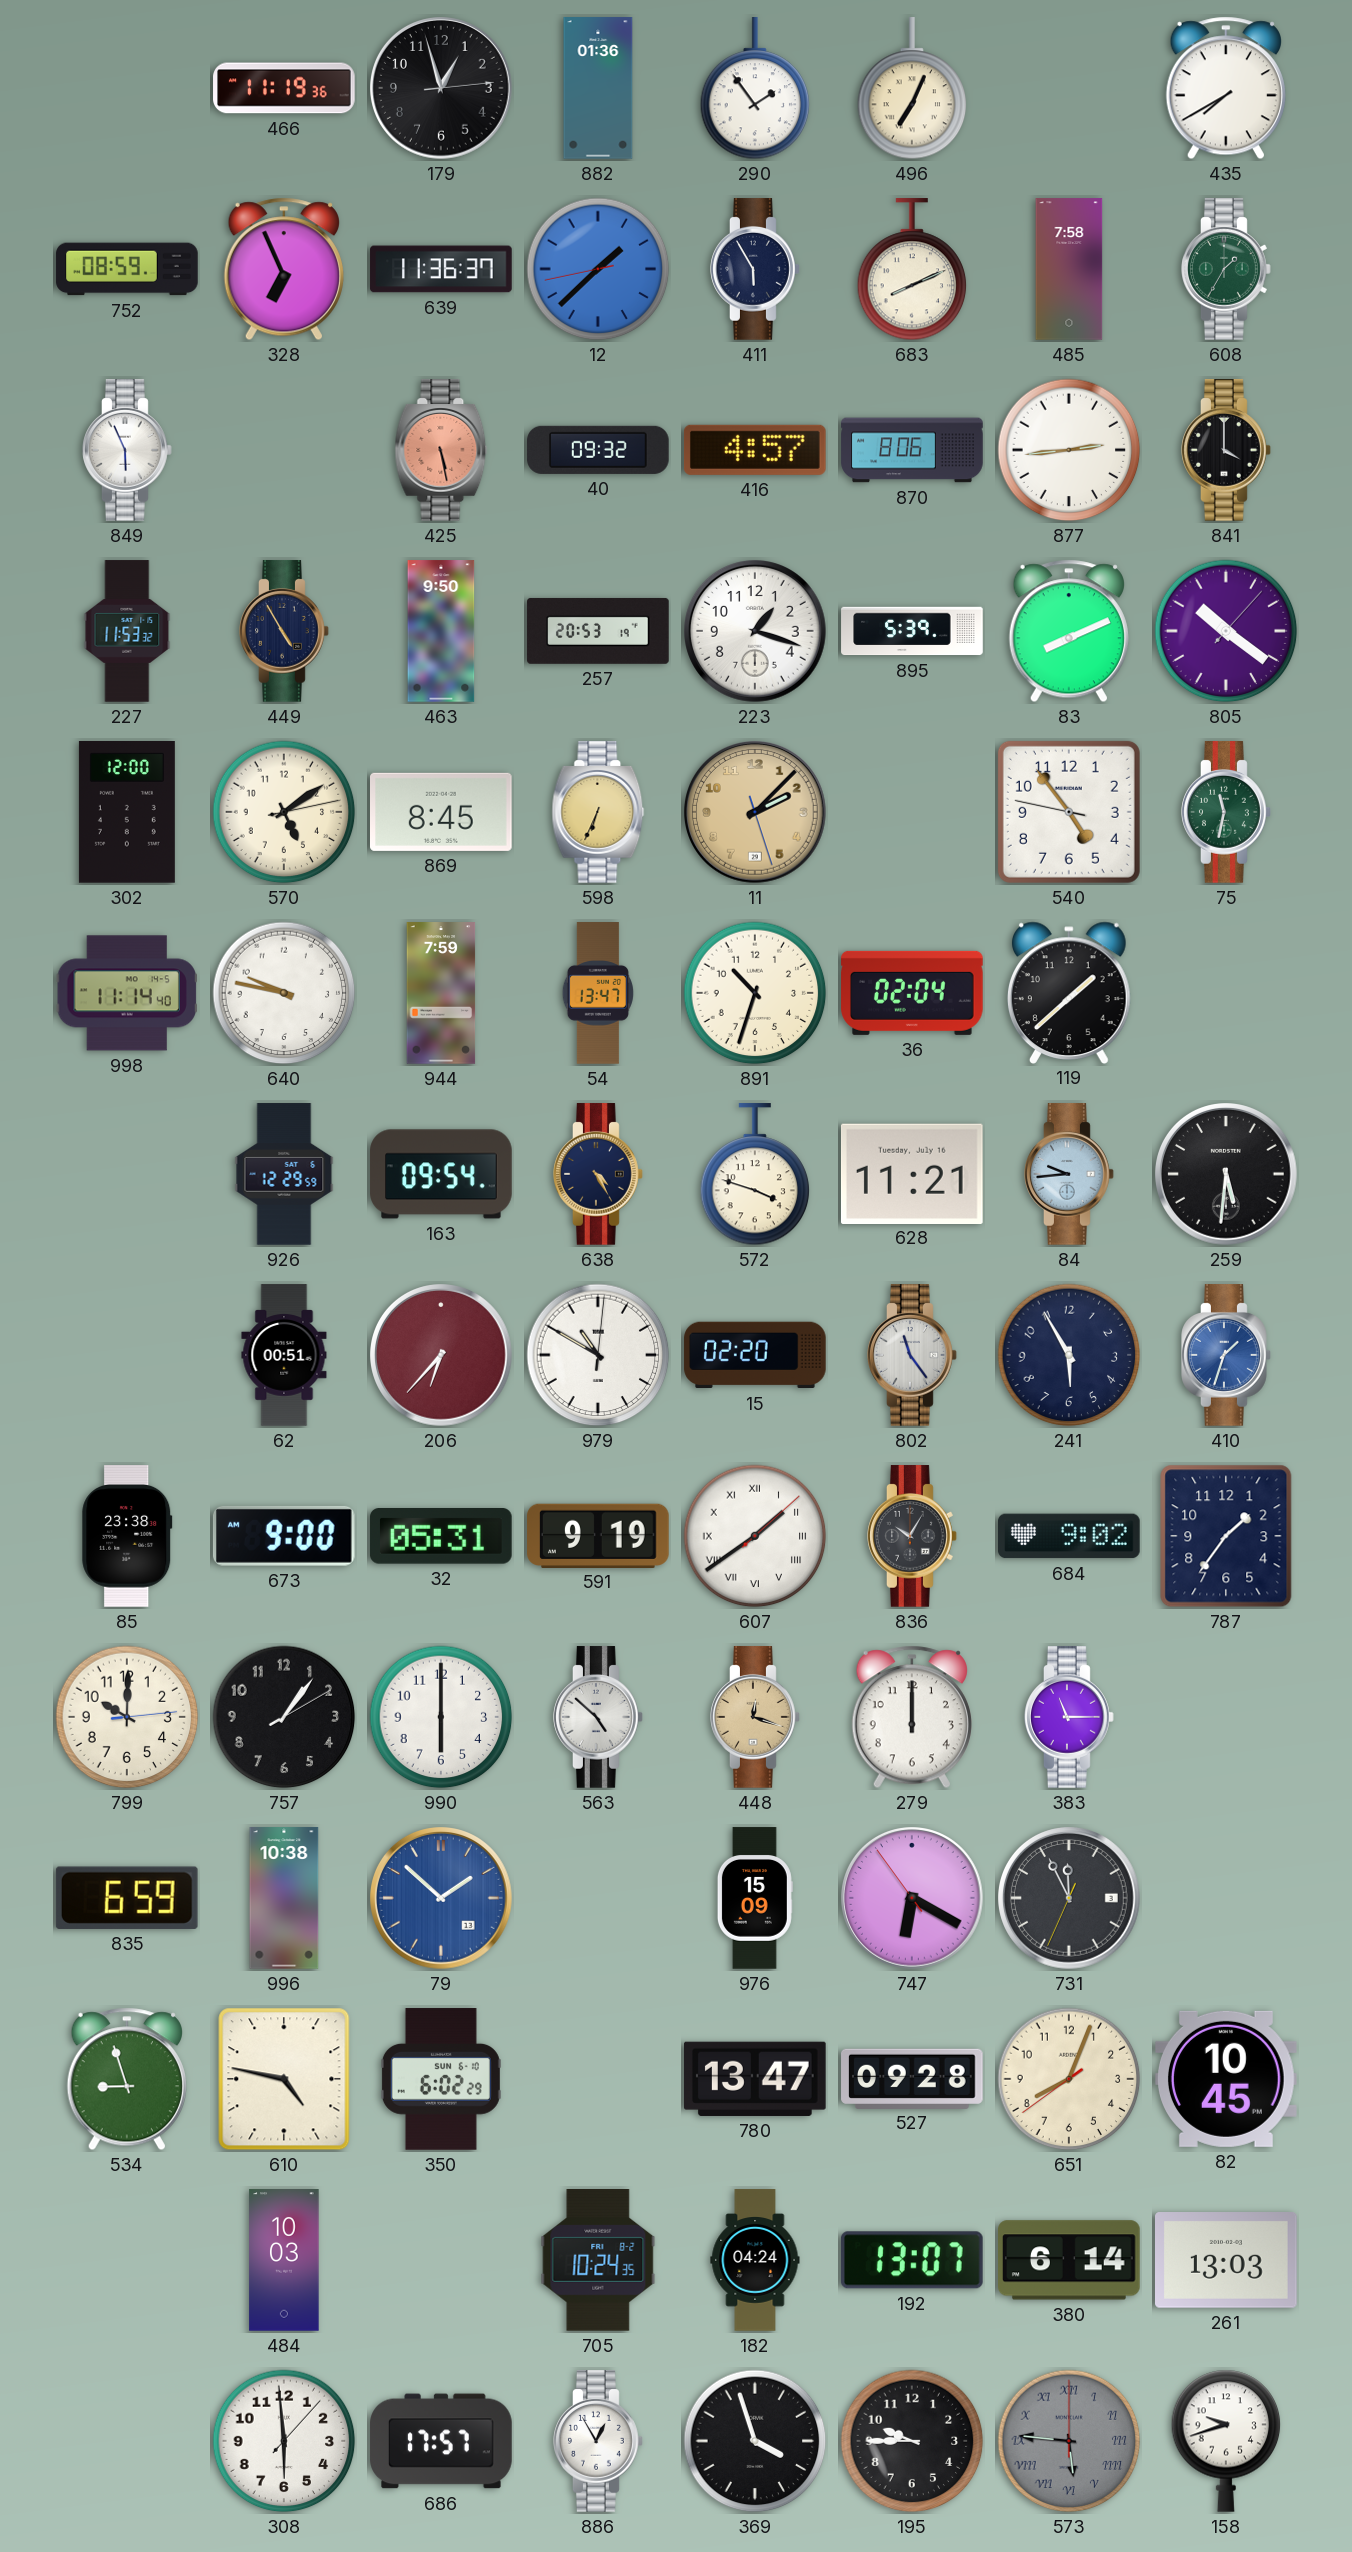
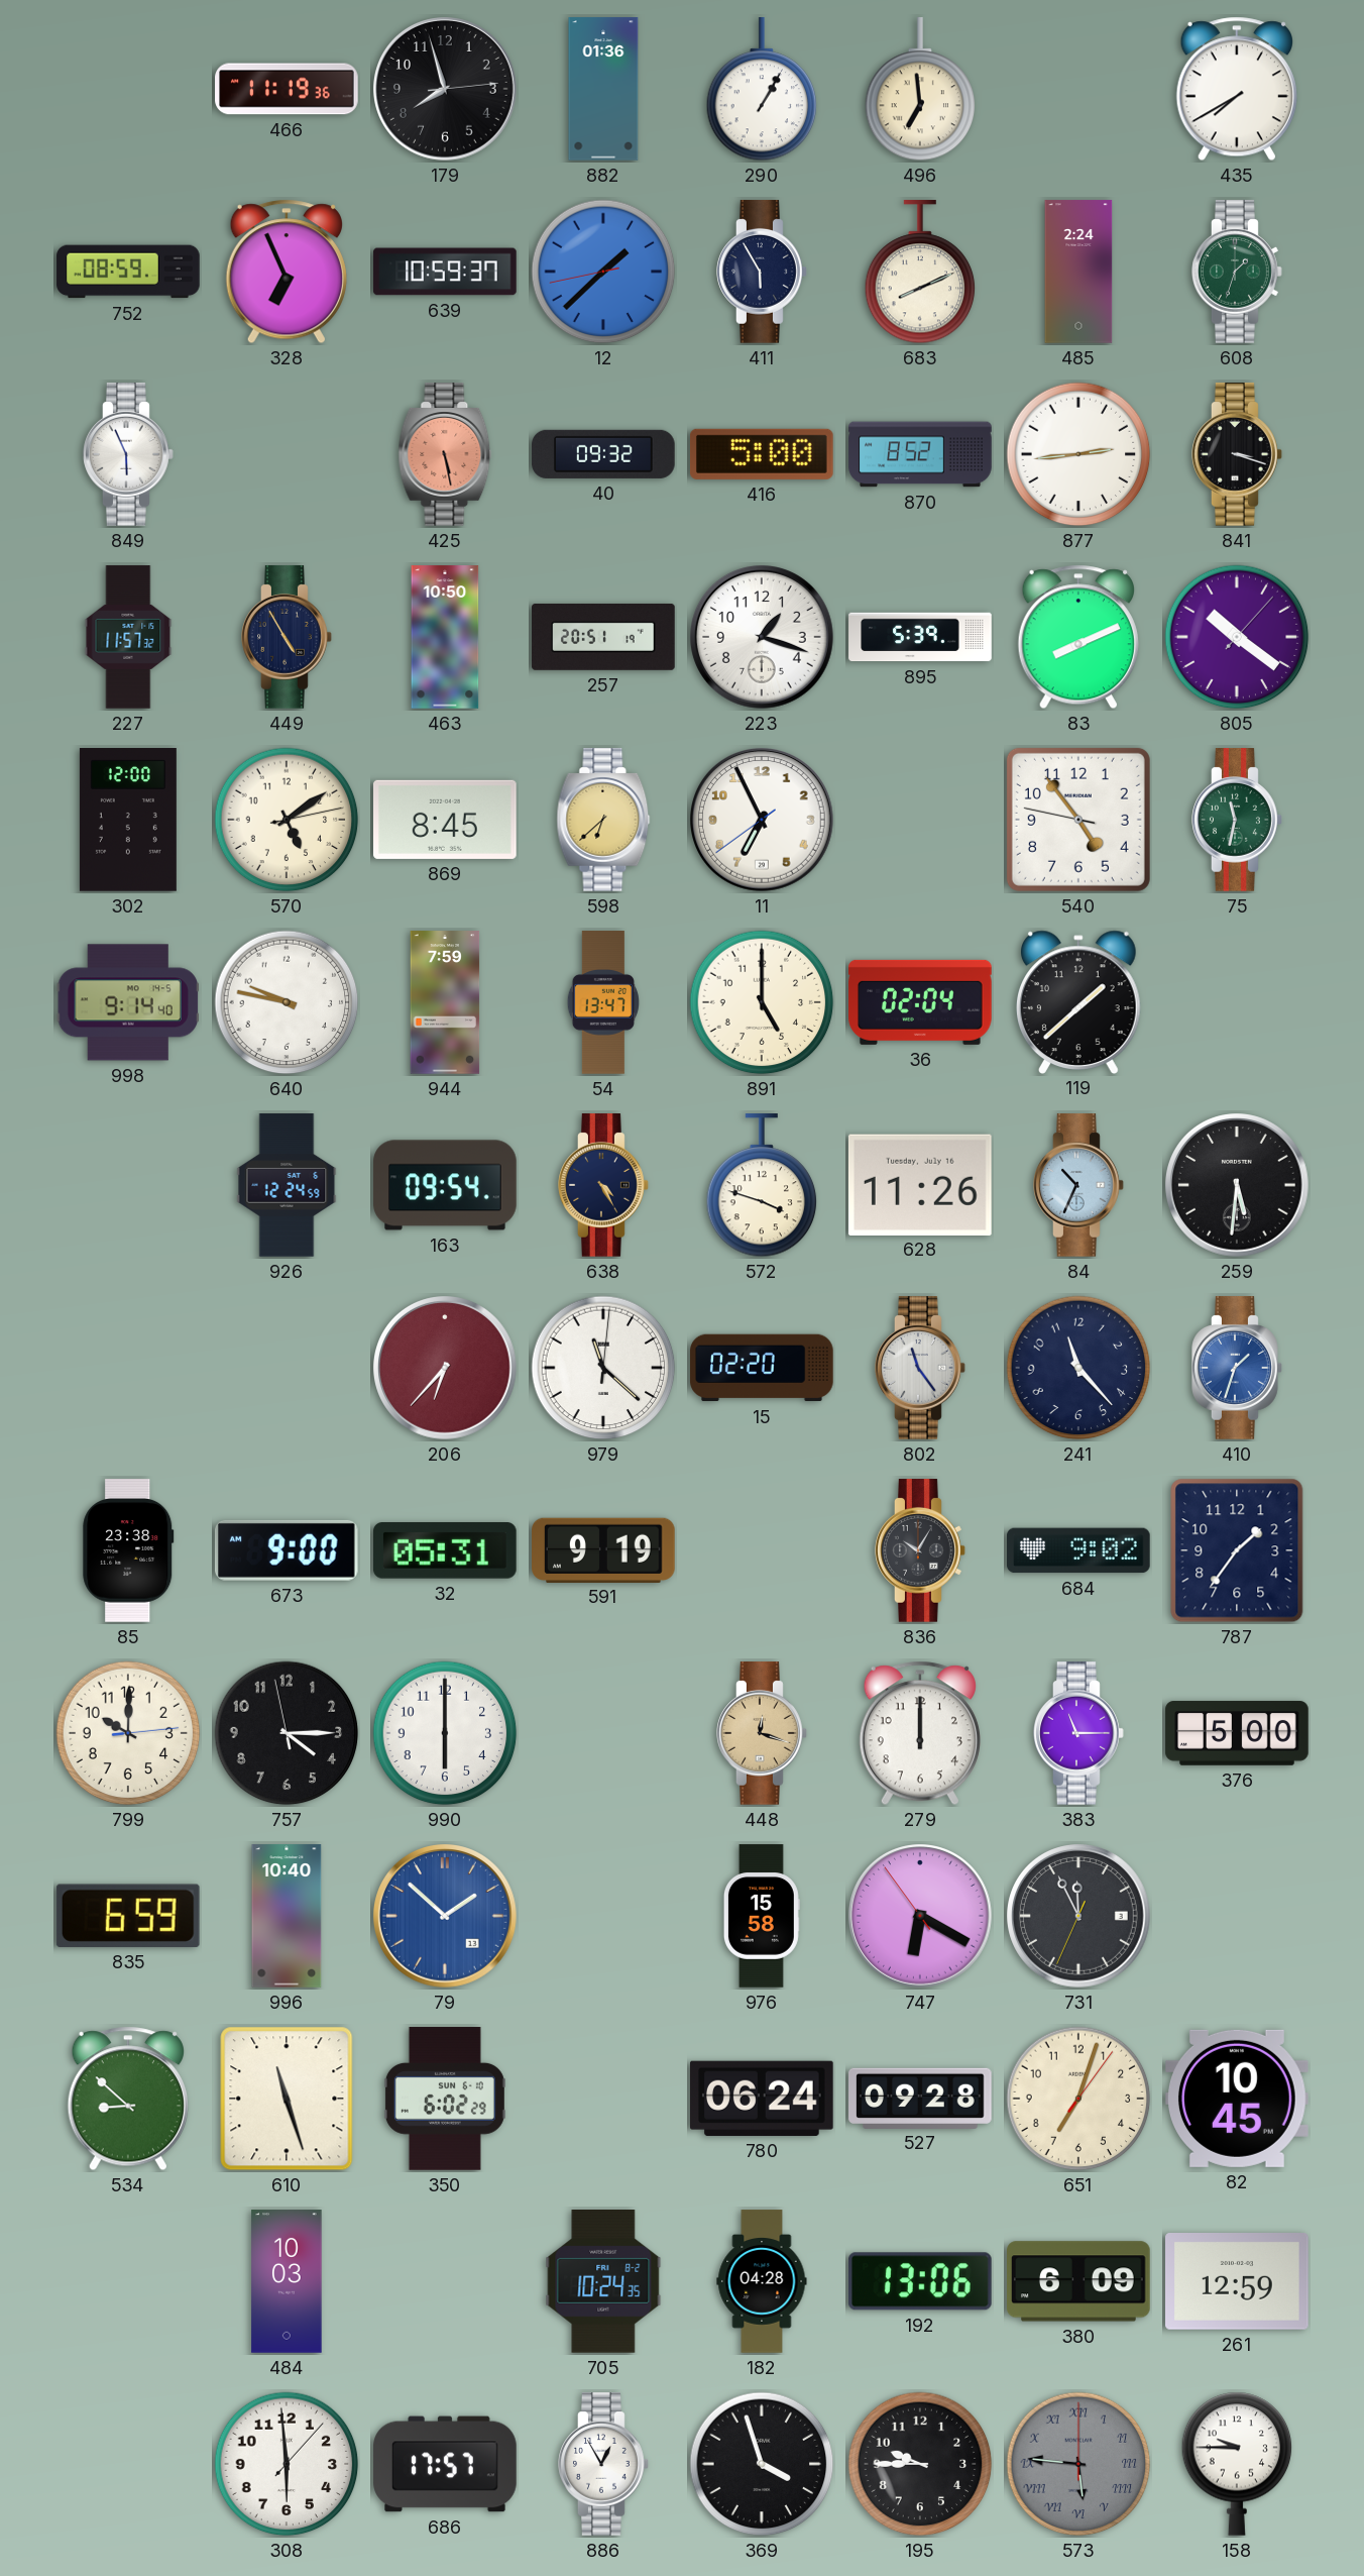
179: 12:57 -> 7:57
290: 1:54 -> 1:05
496: 7:04 -> 6:59
639: 11:36 -> 10:59
485: 7:58 -> 2:24
608: 1:35 -> 1:33
416: 4:57 -> 5:00
870: 8:06 -> 8:52
841: 4:00 -> 3:18
227: 11:53 -> 11:57
463: 9:50 -> 10:50
257: 20:53 -> 20:51
598: 6:34 -> 6:38
11: 2:07 -> 6:55
11 dial: champagne -> white
998: 11:14 -> 9:14
891: 10:33 -> 5:00
926: 12:29 -> 12:24
628: 11:21 -> 11:26
84: 9:44 -> 10:34
62: 00:51 -> none
979: 10:50 -> 11:22
241: 5:55 -> 11:23
607: 1:39 -> none
757: 1:06 -> 4:14
563: 4:52 -> none
376: none -> 5:00
996: 10:38 -> 10:40
976: 15:09 -> 15:58
534: 8:57 -> 8:52
610: 4:47 -> 11:27
780: 13:47 -> 06:24
651: 8:03 -> 7:03
182: 04:24 -> 04:28
192: 13:07 -> 13:06
380: 6:14 -> 6:09
261: 13:03 -> 12:59
158: 9:42 -> 9:45
